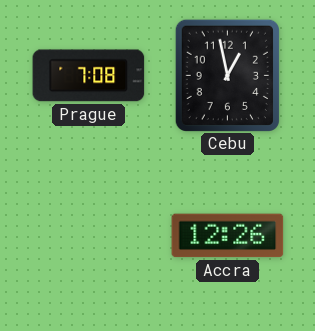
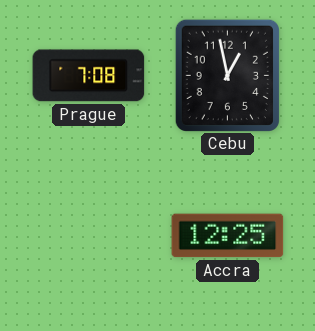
Accra: 12:26 -> 12:25
